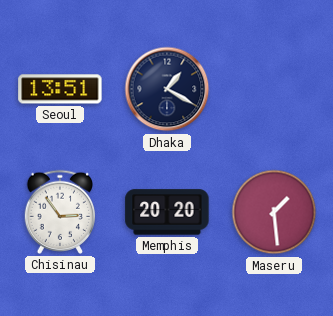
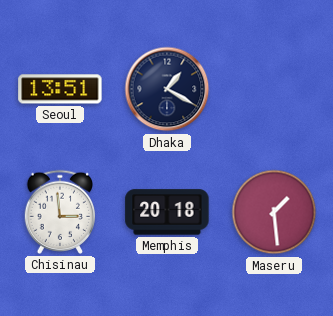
Chisinau: 2:54 -> 2:59
Memphis: 20:20 -> 20:18
